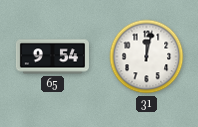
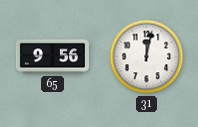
65: 9:54 -> 9:56
